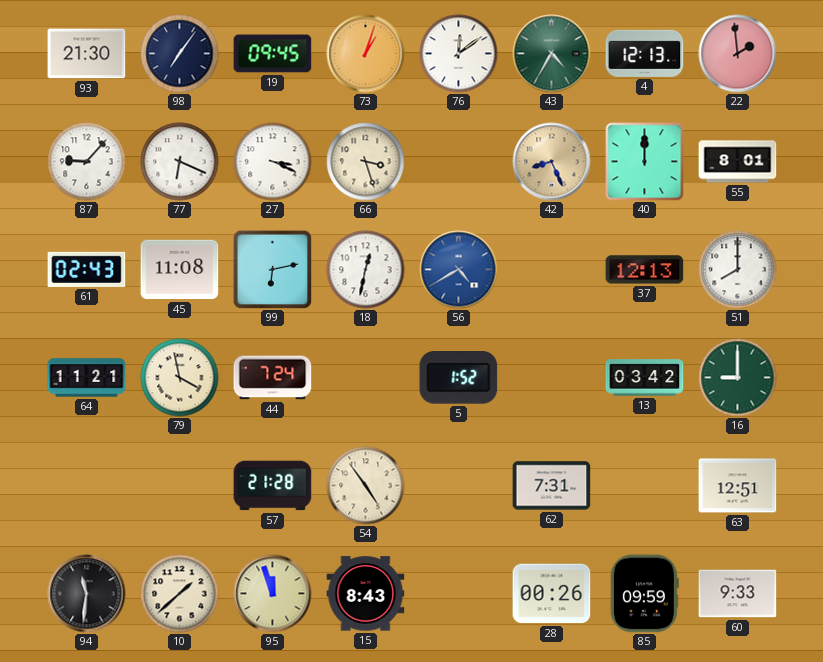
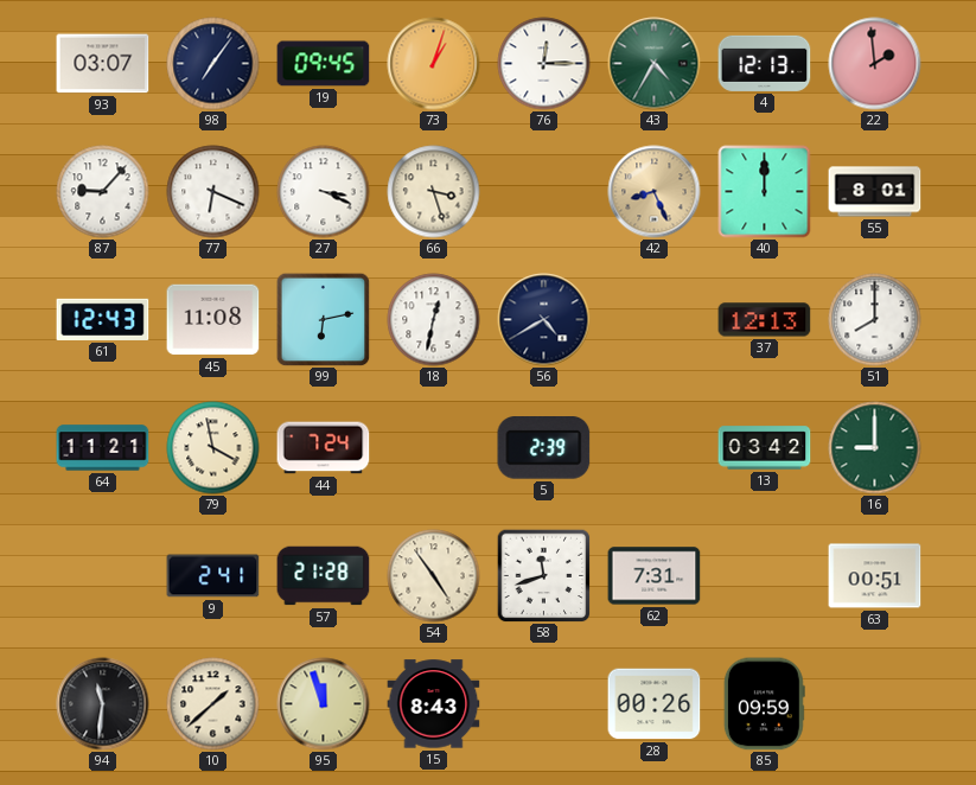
93: 21:30 -> 03:07
76: 12:09 -> 12:15
61: 02:43 -> 12:43
56 dial: blue -> navy
5: 1:52 -> 2:39
9: none -> 2:41
58: none -> 11:42
63: 12:51 -> 00:51
60: 9:33 -> none
